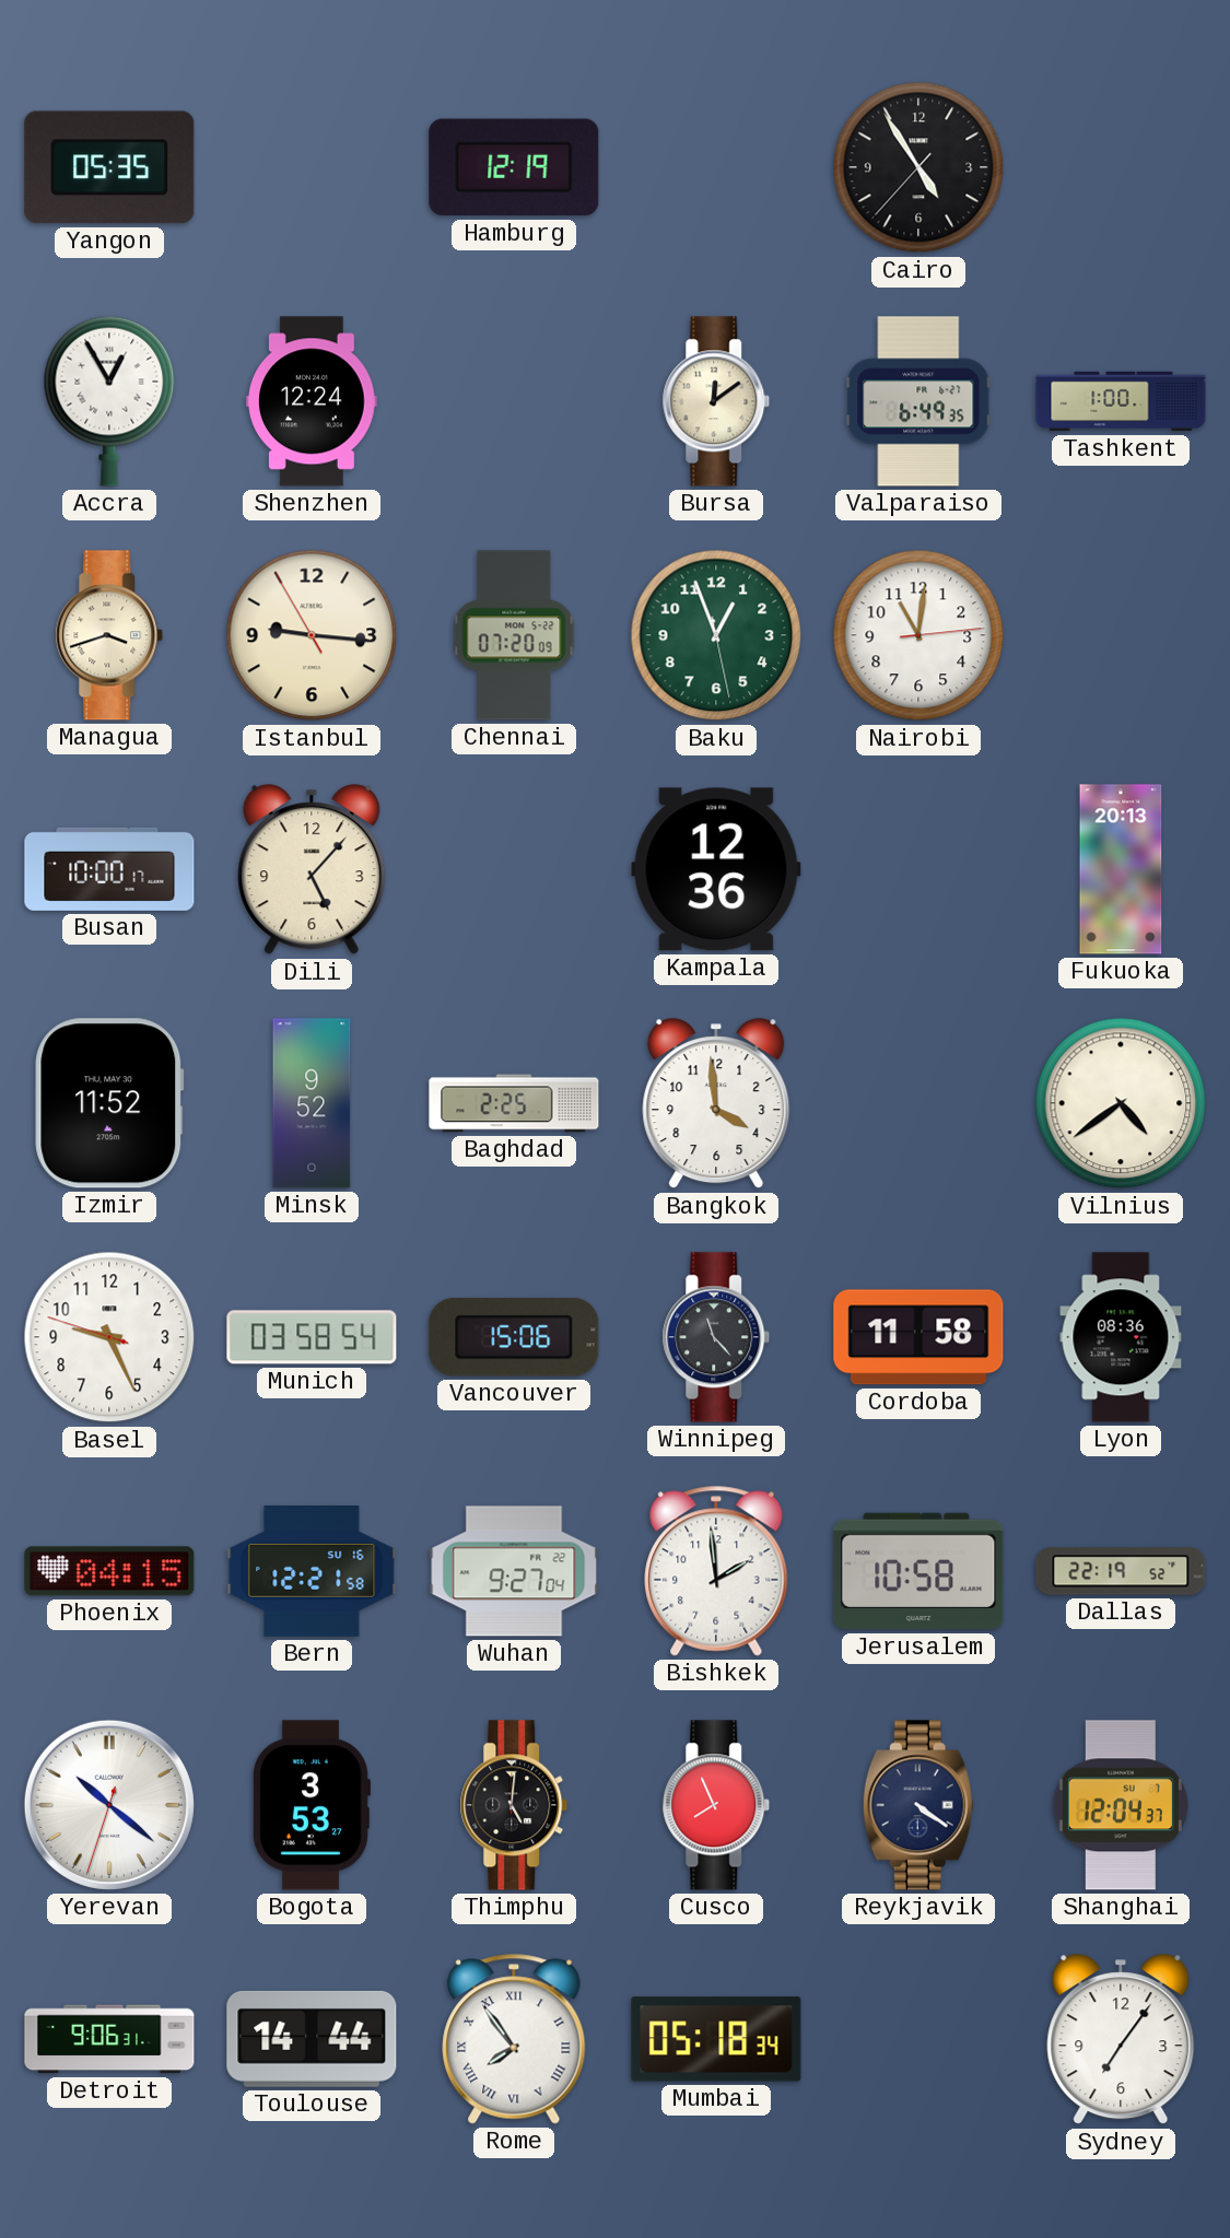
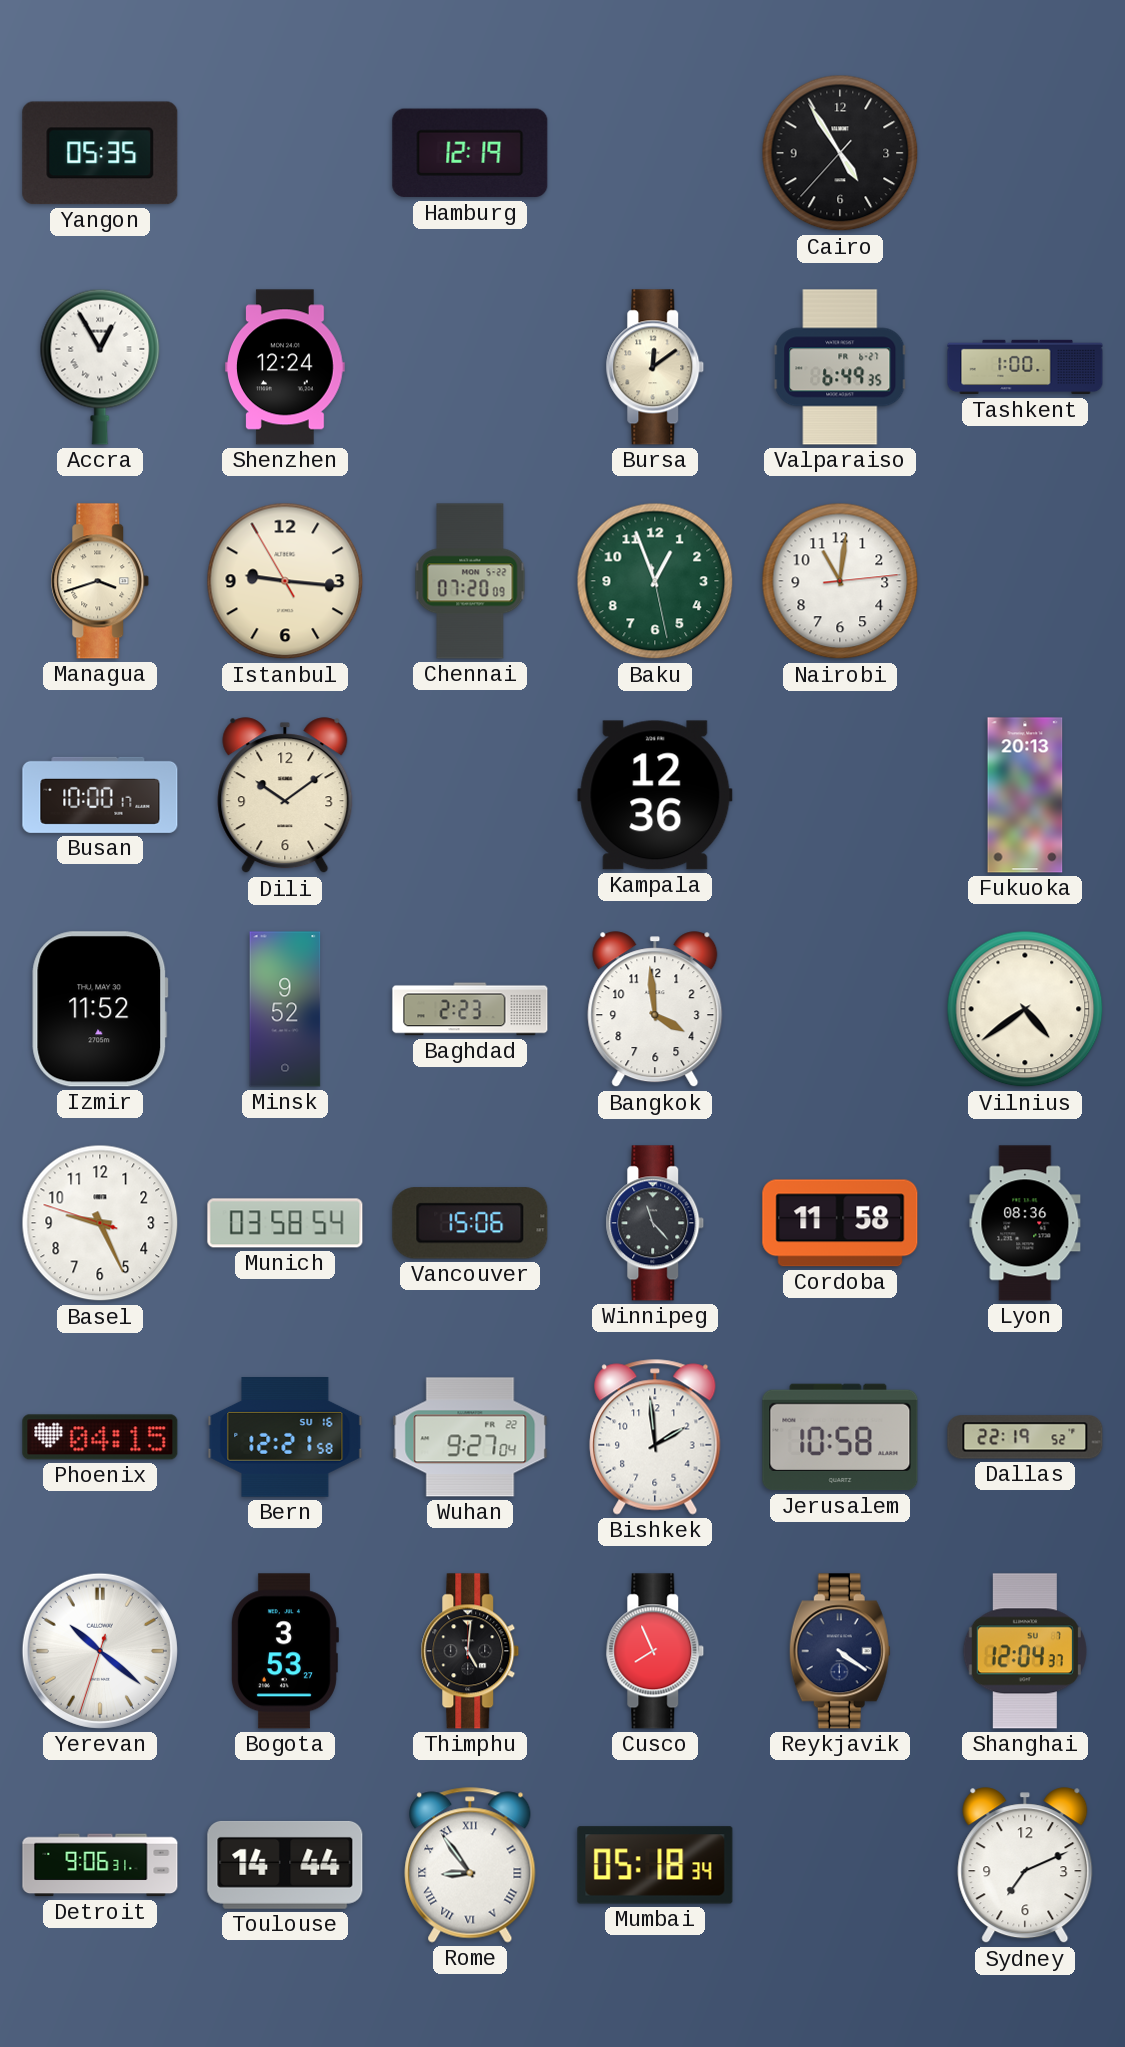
Dili: 5:07 -> 10:09
Baghdad: 2:25 -> 2:23
Rome: 7:54 -> 8:54
Sydney: 7:06 -> 7:11
